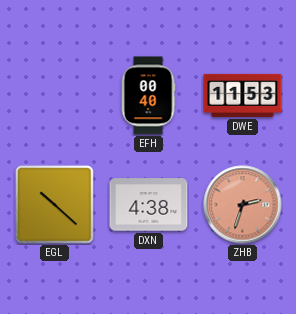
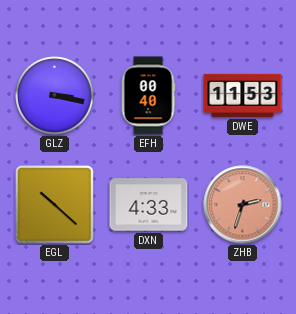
GLZ: none -> 3:17
DXN: 4:38 -> 4:33
